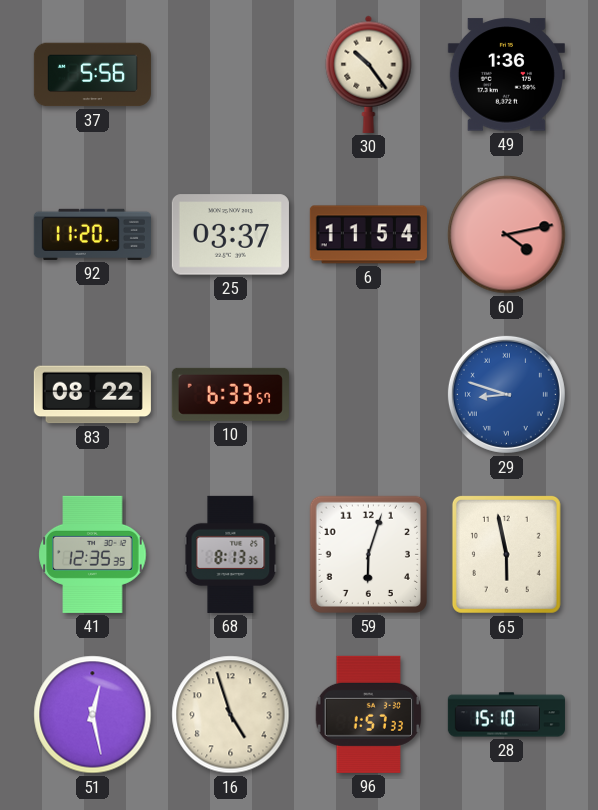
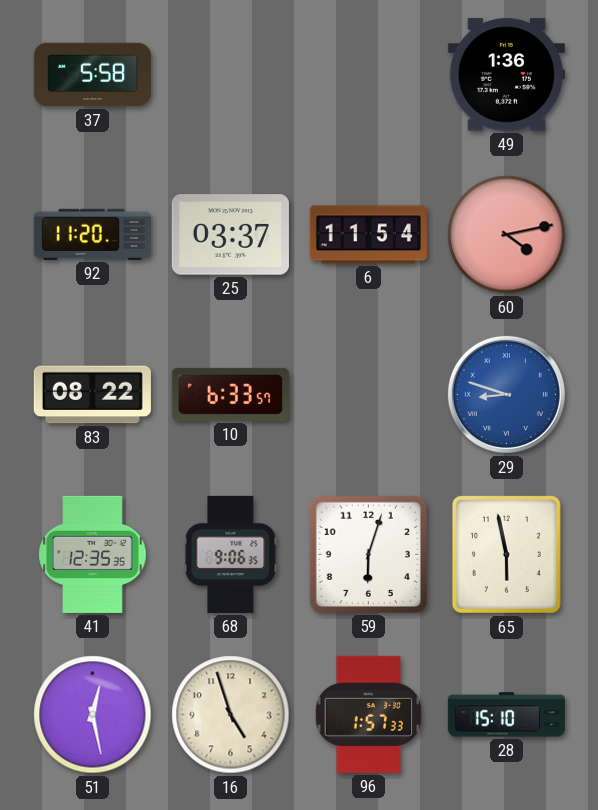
37: 5:56 -> 5:58
30: 10:24 -> none
68: 8:13 -> 9:06
